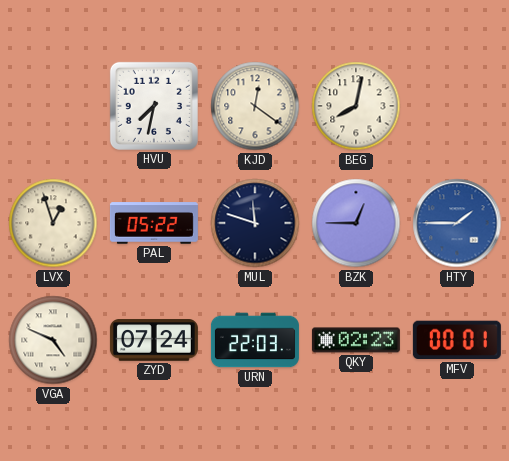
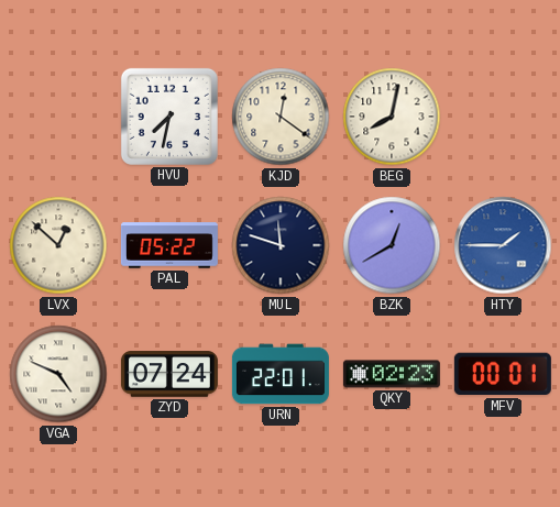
LVX: 12:57 -> 12:52
BZK: 12:45 -> 12:40
URN: 22:03 -> 22:01
